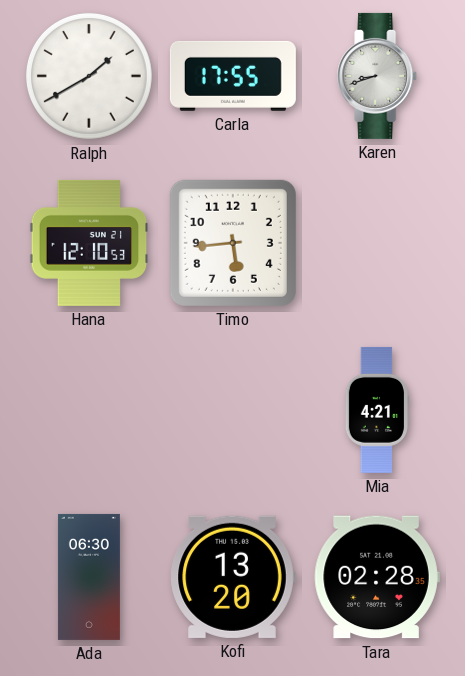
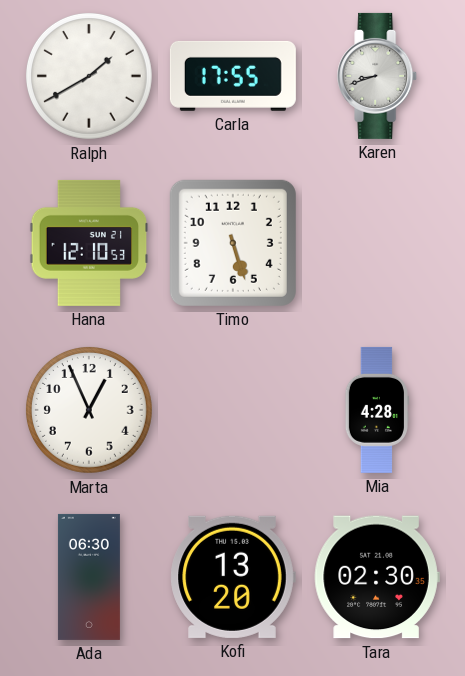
Timo: 5:44 -> 5:27
Marta: none -> 12:56
Mia: 4:21 -> 4:28
Tara: 02:28 -> 02:30
